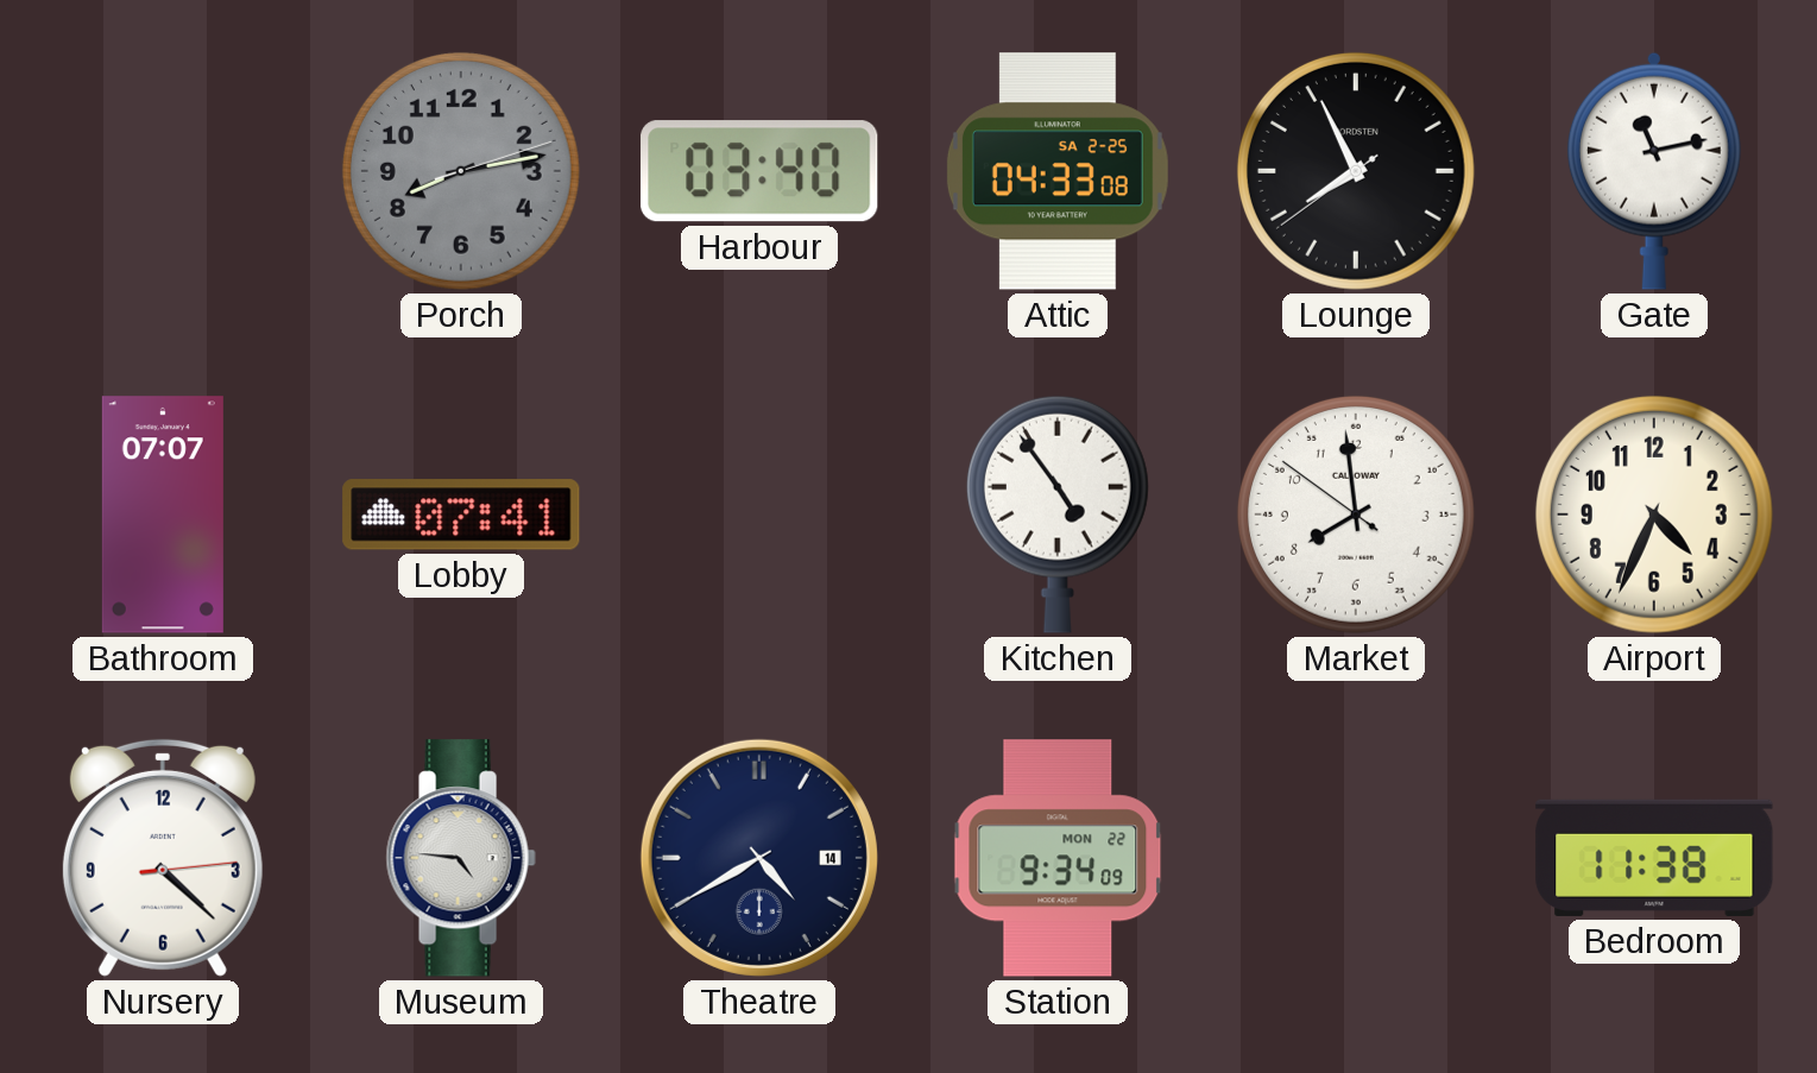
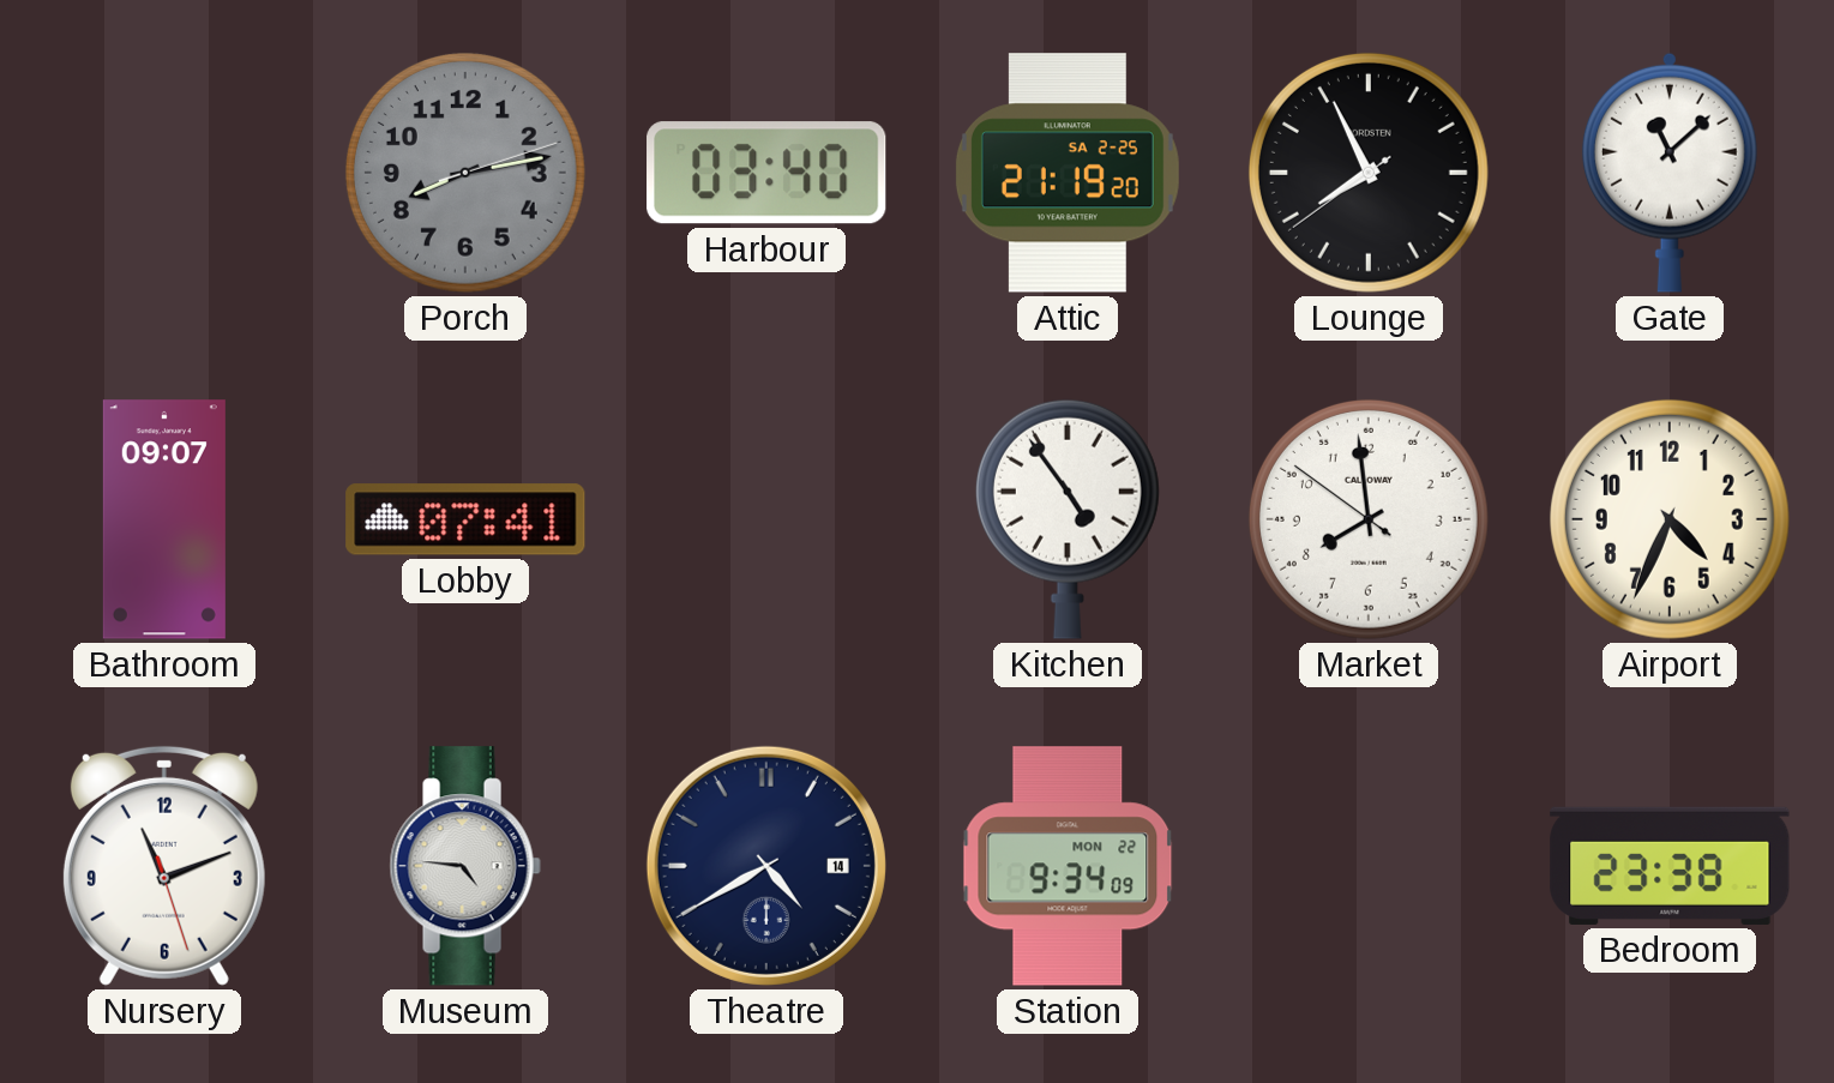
Attic: 04:33 -> 21:19
Gate: 11:13 -> 11:08
Bathroom: 07:07 -> 09:07
Nursery: 4:22 -> 11:11
Bedroom: 11:38 -> 23:38
